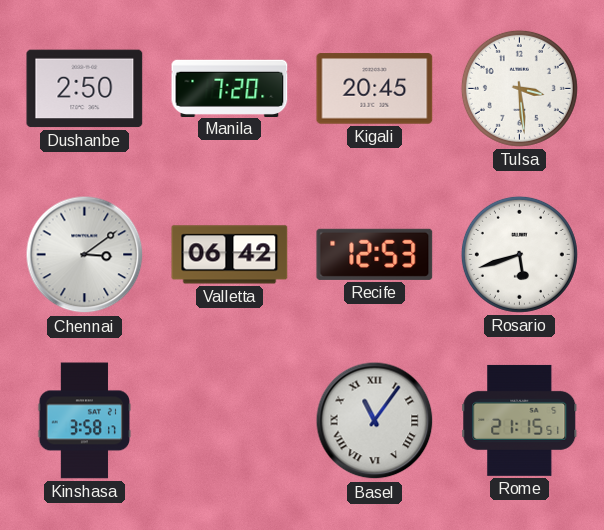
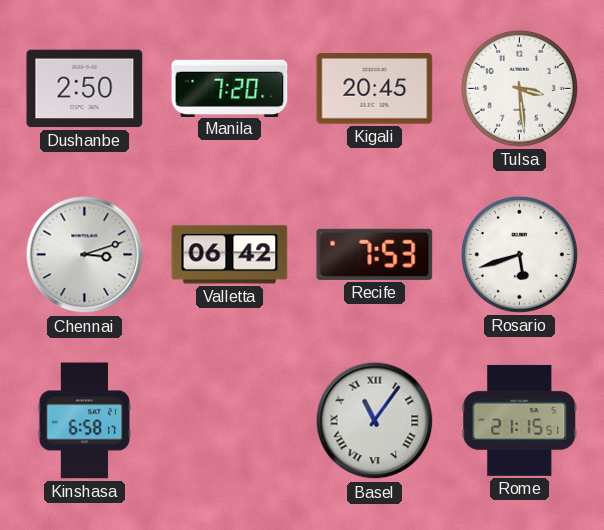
Chennai: 3:09 -> 3:12
Recife: 12:53 -> 7:53
Kinshasa: 3:58 -> 6:58
